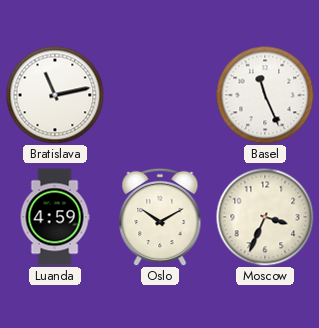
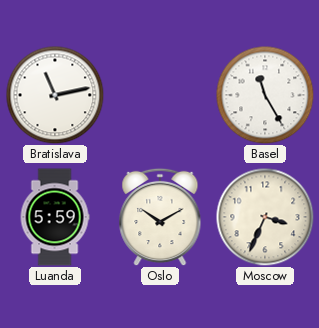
Basel: 11:26 -> 11:25
Luanda: 4:59 -> 5:59
